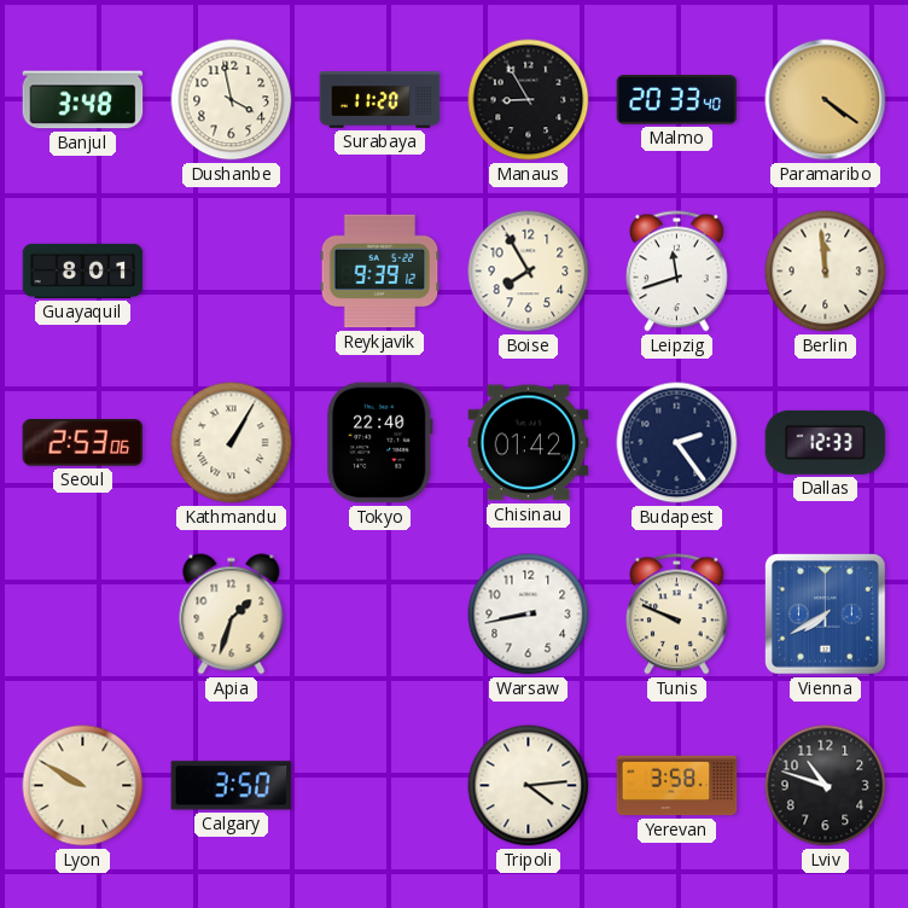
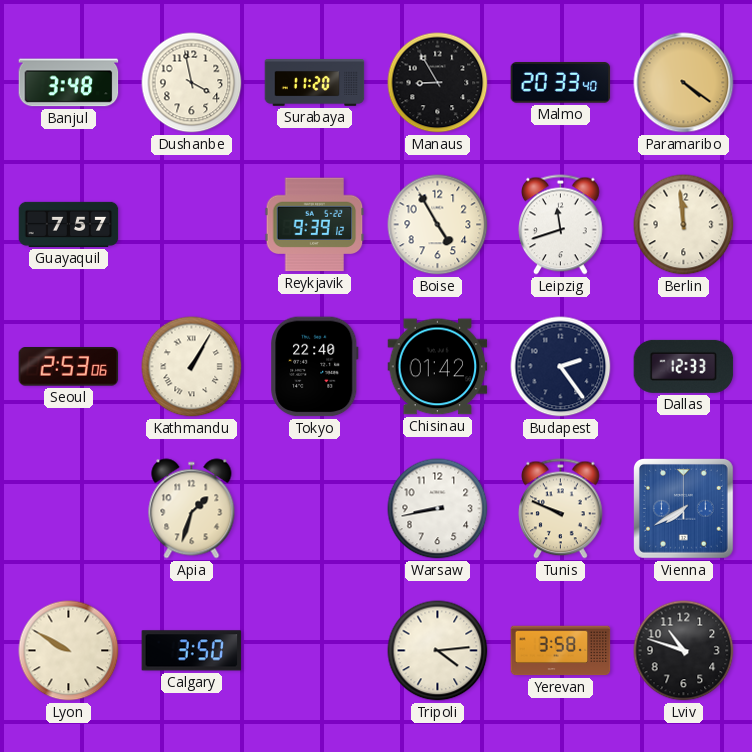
Guayaquil: 8:01 -> 7:57
Boise: 7:55 -> 4:55
